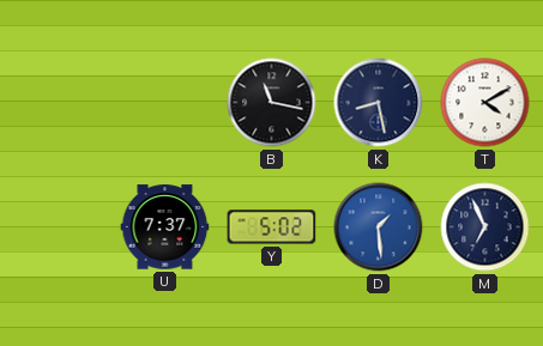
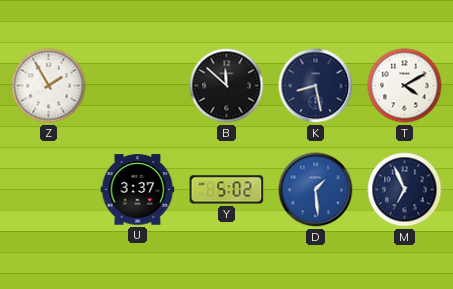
Z: none -> 1:55
B: 11:17 -> 11:52
U: 7:37 -> 3:37
